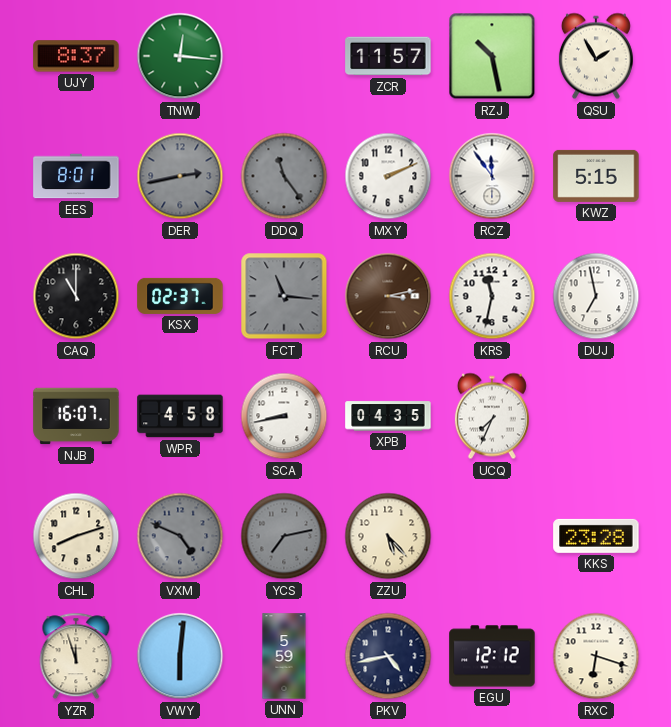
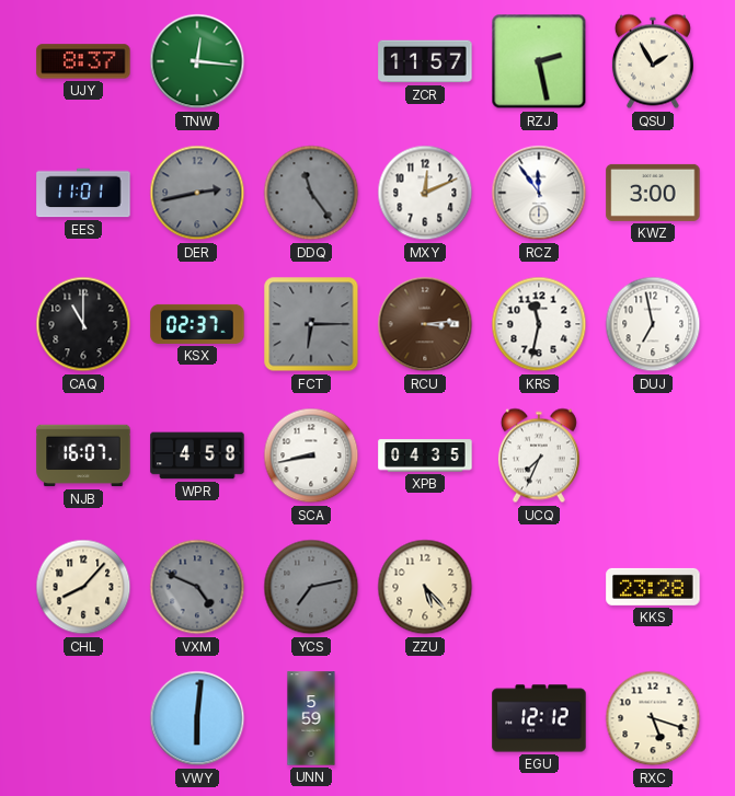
RZJ: 10:28 -> 2:28
EES: 8:01 -> 11:01
MXY: 2:11 -> 12:11
KWZ: 5:15 -> 3:00
FCT: 11:16 -> 6:15
RCU: 3:13 -> 3:14
CHL: 8:12 -> 8:07
YZR: 11:57 -> none
PKV: 4:43 -> none
RXC: 6:18 -> 5:18
